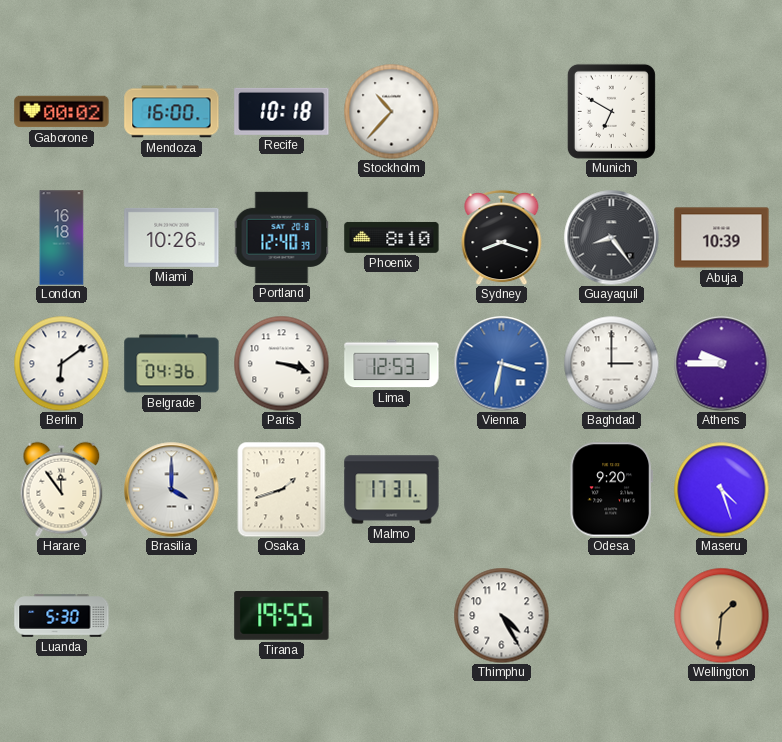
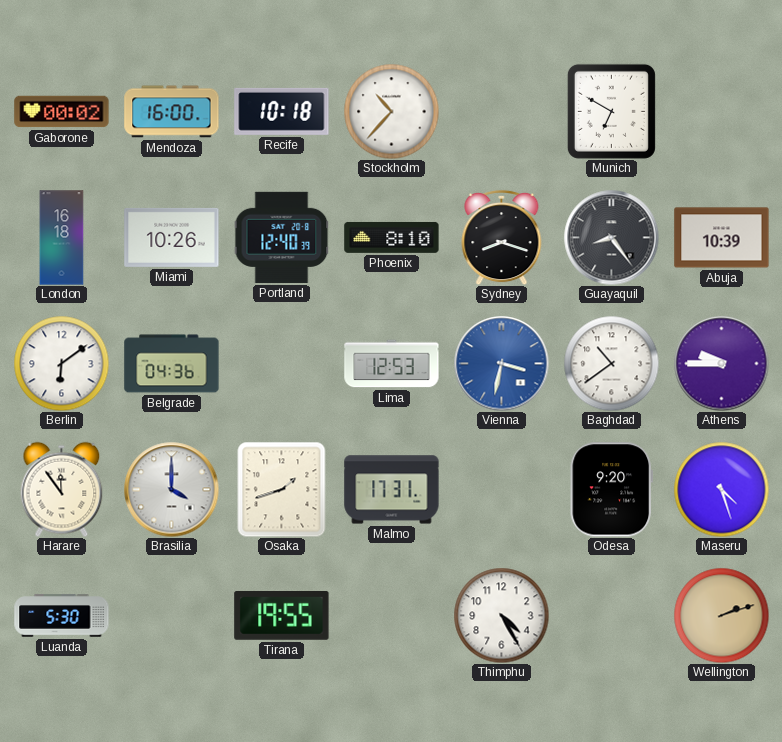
Paris: 3:18 -> none
Baghdad: 3:00 -> 10:39
Wellington: 1:31 -> 2:12
